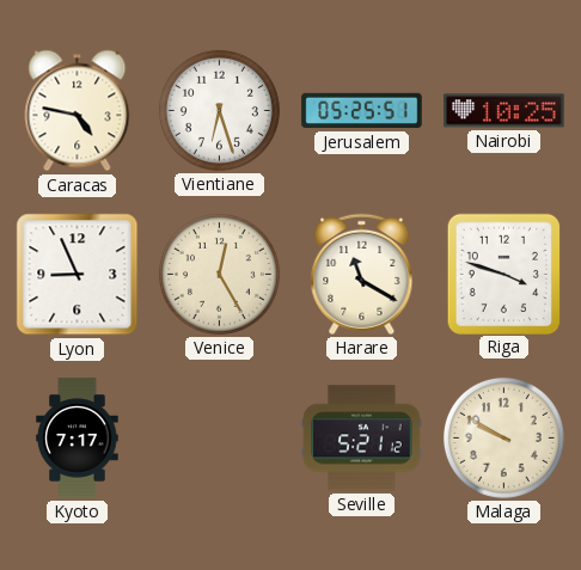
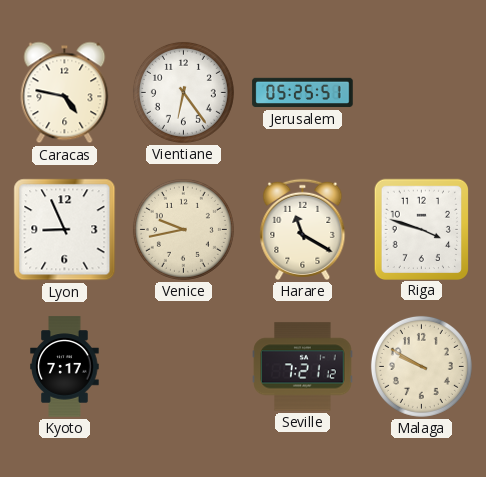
Vientiane: 6:27 -> 6:24
Nairobi: 10:25 -> none
Venice: 12:25 -> 9:43
Seville: 5:21 -> 7:21
